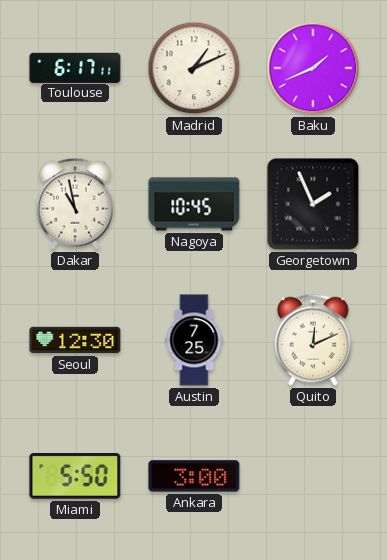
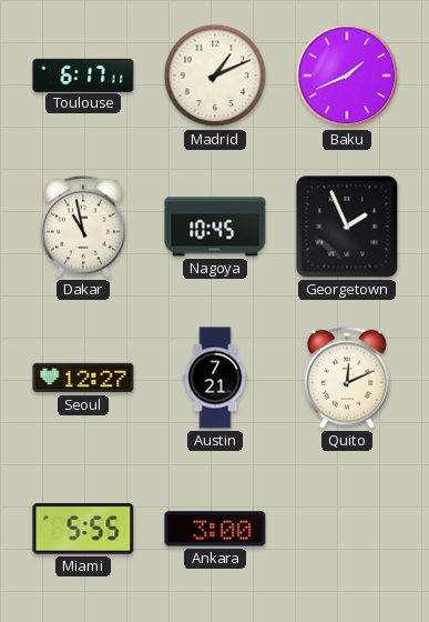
Seoul: 12:30 -> 12:27
Austin: 7:25 -> 7:21
Miami: 5:50 -> 5:55
